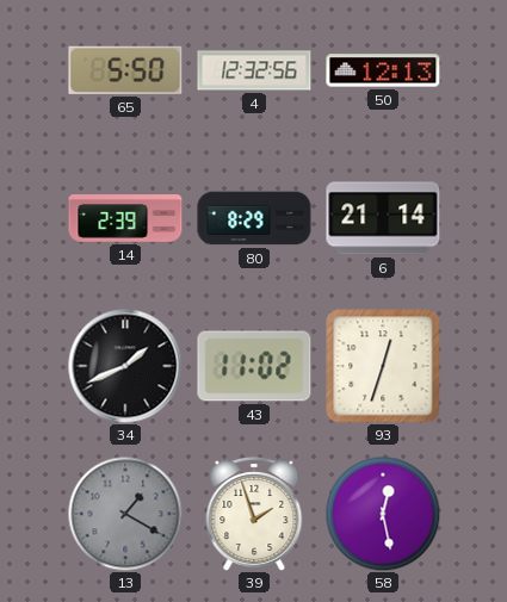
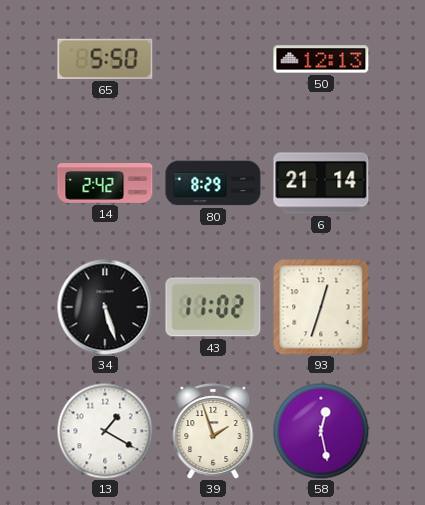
4: 12:32 -> none
14: 2:39 -> 2:42
34: 1:41 -> 5:27
13 dial: grey -> white
